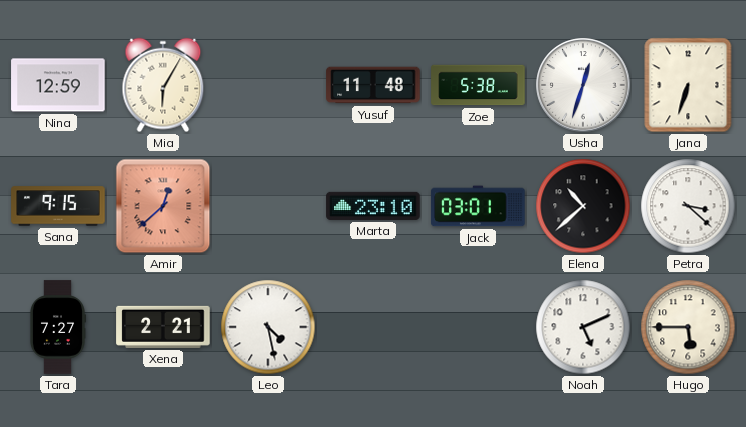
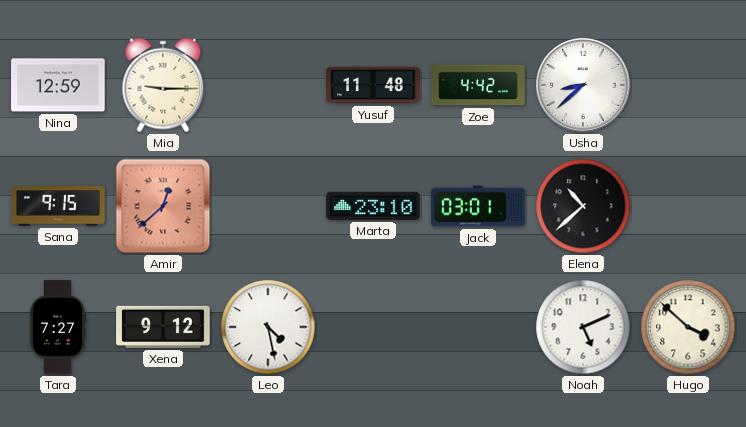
Mia: 6:05 -> 9:15
Zoe: 5:38 -> 4:42
Usha: 12:33 -> 8:38
Jana: 6:33 -> none
Petra: 3:22 -> none
Xena: 2:21 -> 9:12
Hugo: 5:45 -> 3:52
